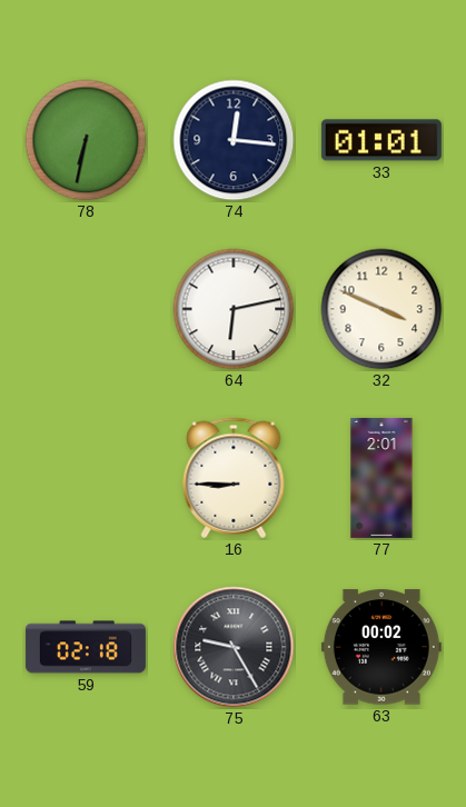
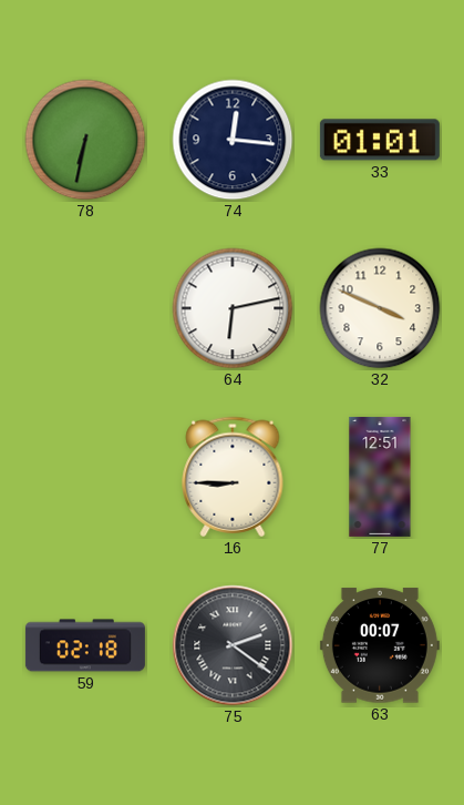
77: 2:01 -> 12:51
75: 9:25 -> 2:21
63: 00:02 -> 00:07
